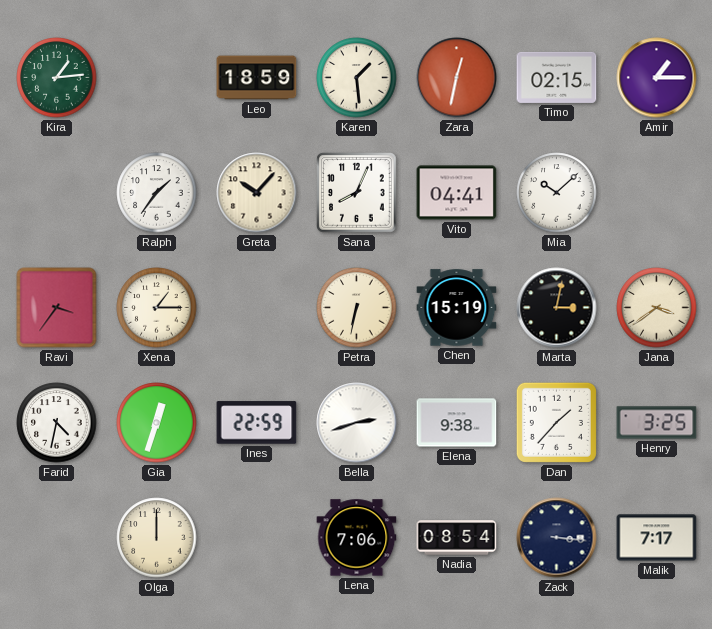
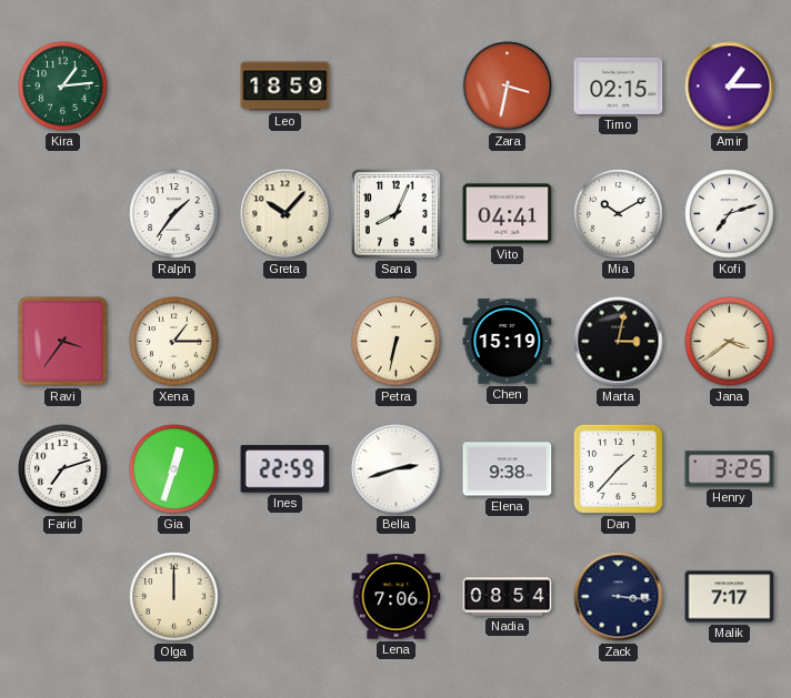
Karen: 1:29 -> none
Zara: 12:32 -> 3:32
Mia: 10:08 -> 10:10
Kofi: none -> 7:12
Farid: 4:32 -> 7:12
